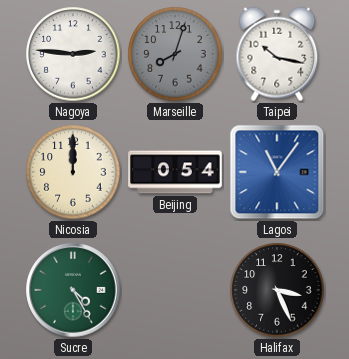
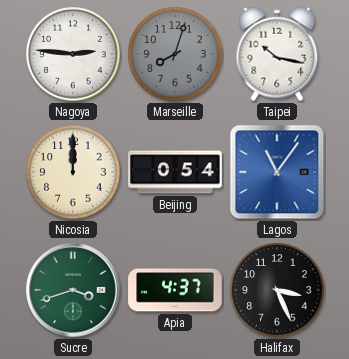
Sucre: 4:25 -> 3:42
Apia: none -> 4:37
